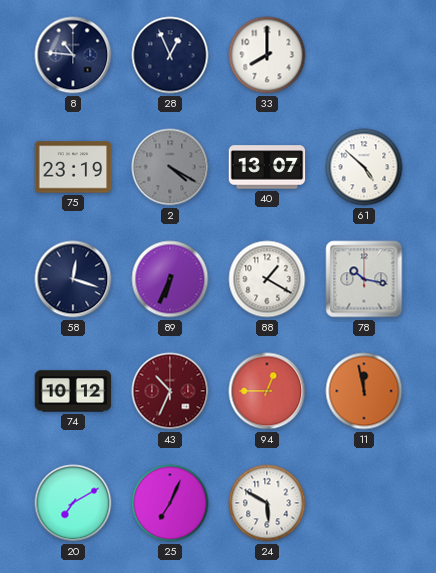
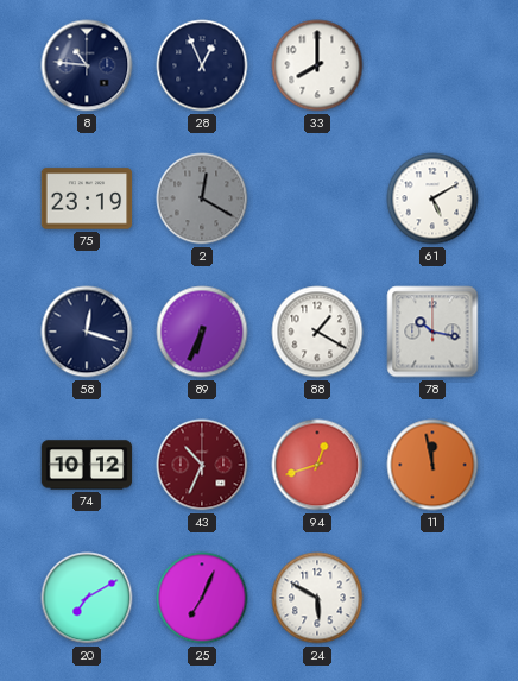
2: 4:20 -> 12:20
40: 13:07 -> none
61: 4:52 -> 5:10
94: 12:45 -> 12:42
